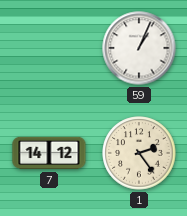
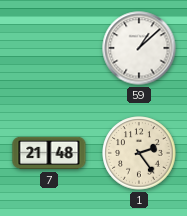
59: 1:04 -> 1:08
7: 14:12 -> 21:48
